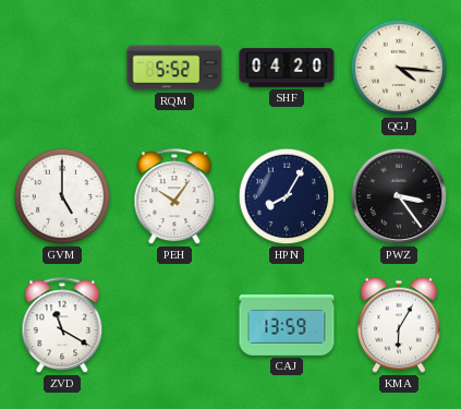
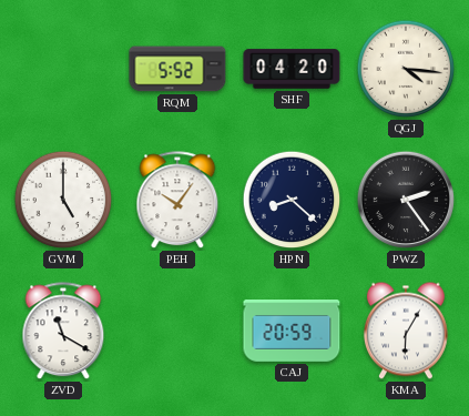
HPN: 8:05 -> 8:22
PWZ: 3:24 -> 2:24
CAJ: 13:59 -> 20:59
